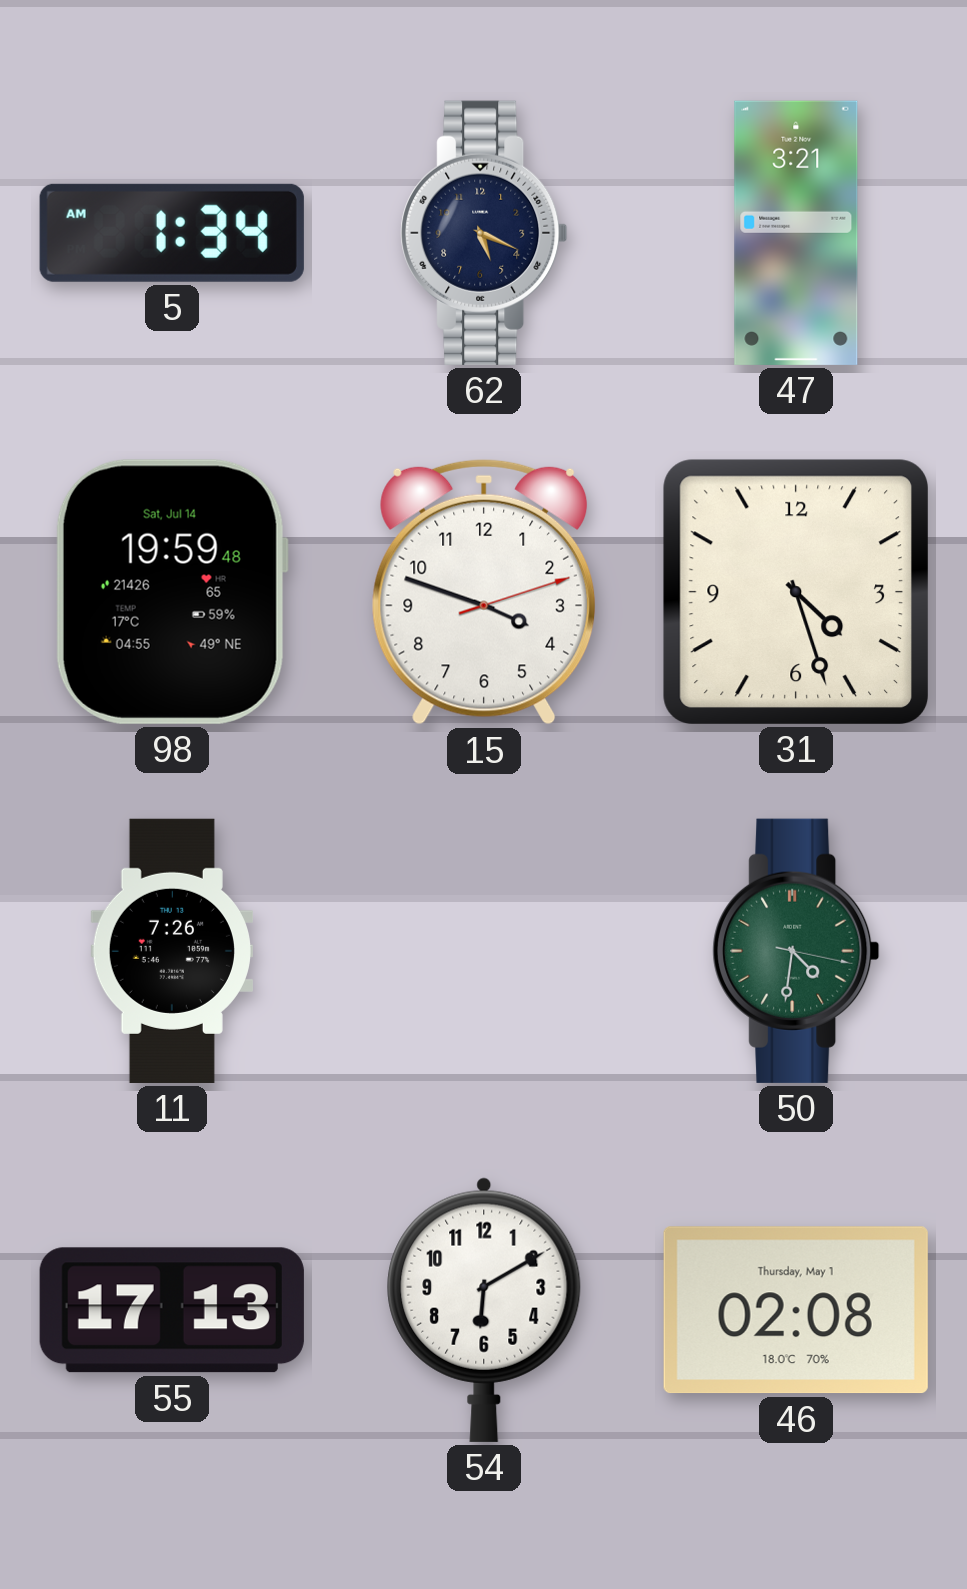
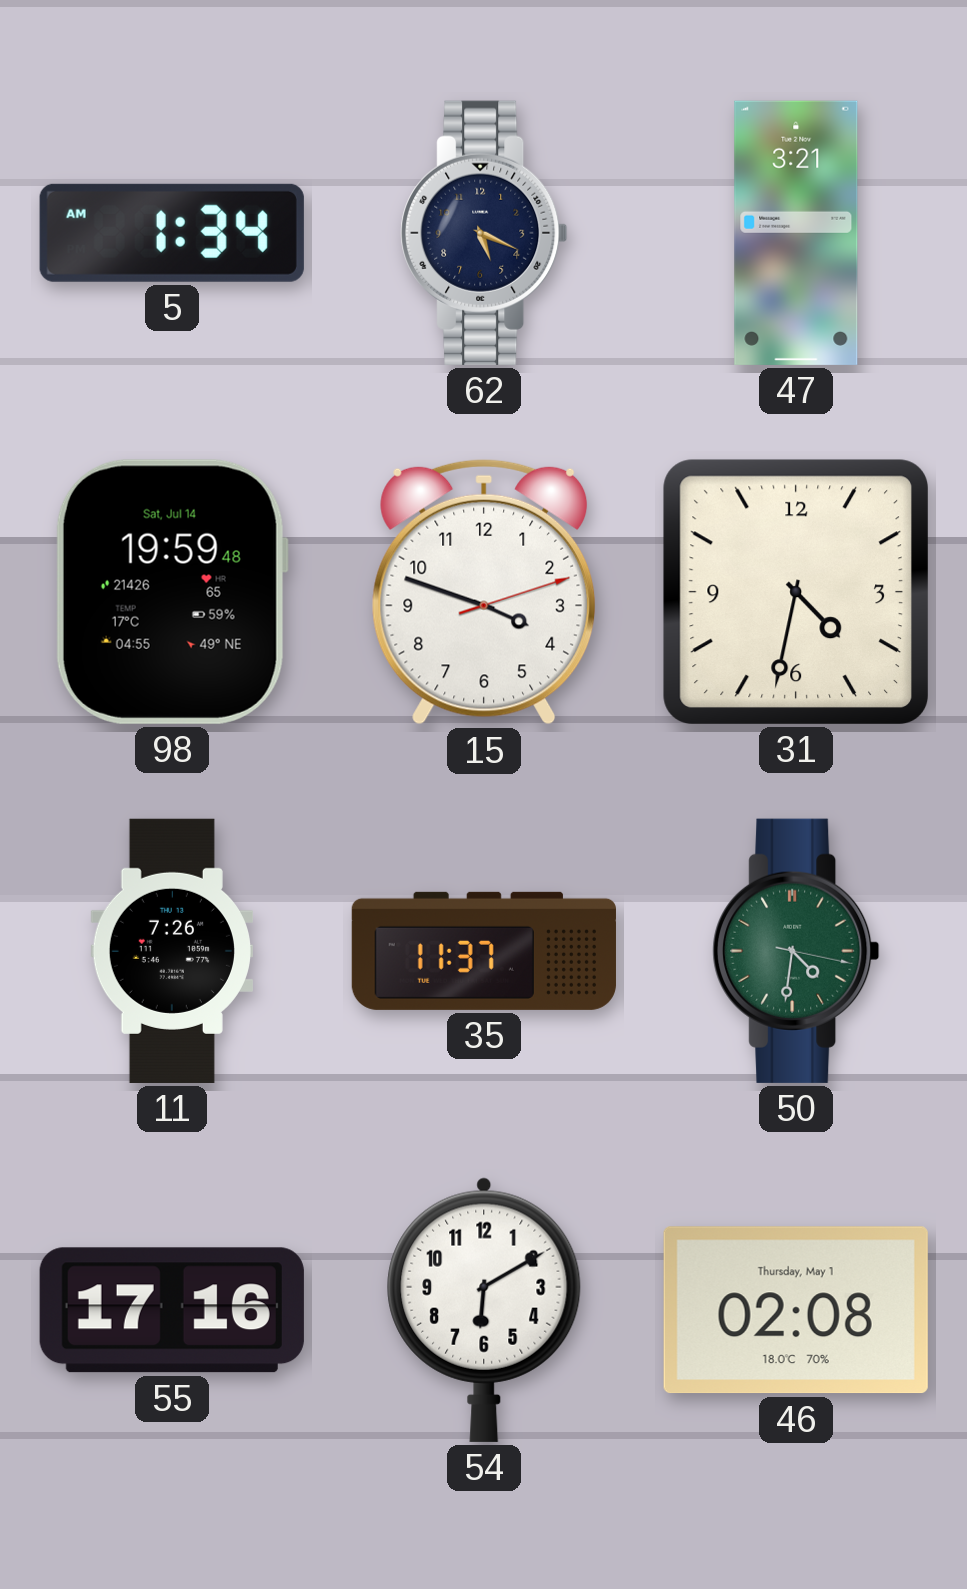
31: 4:27 -> 4:32
35: none -> 11:37
55: 17:13 -> 17:16
